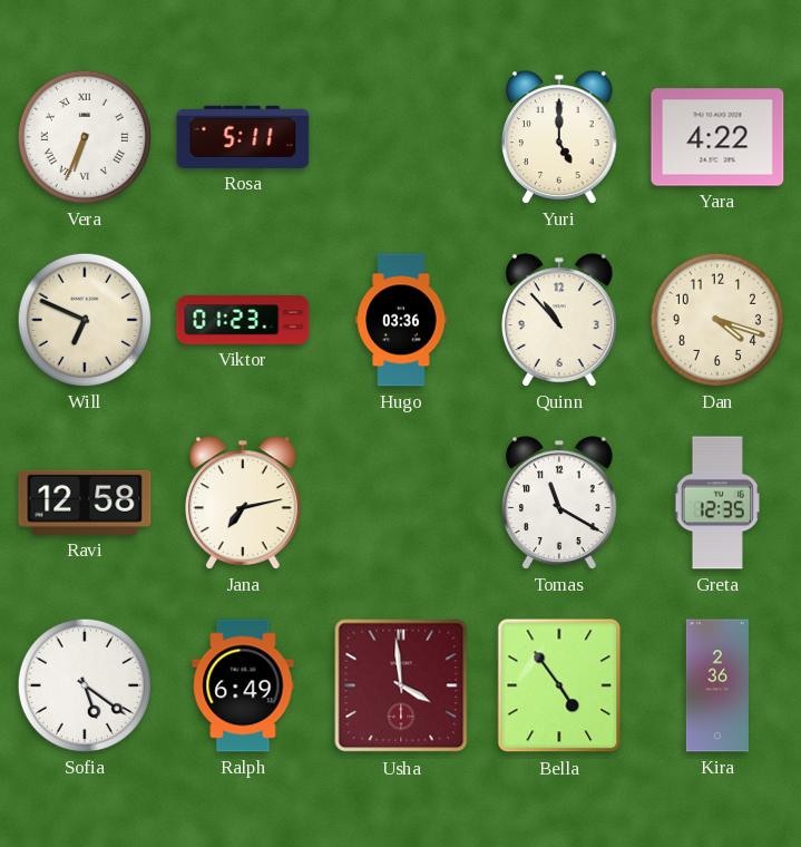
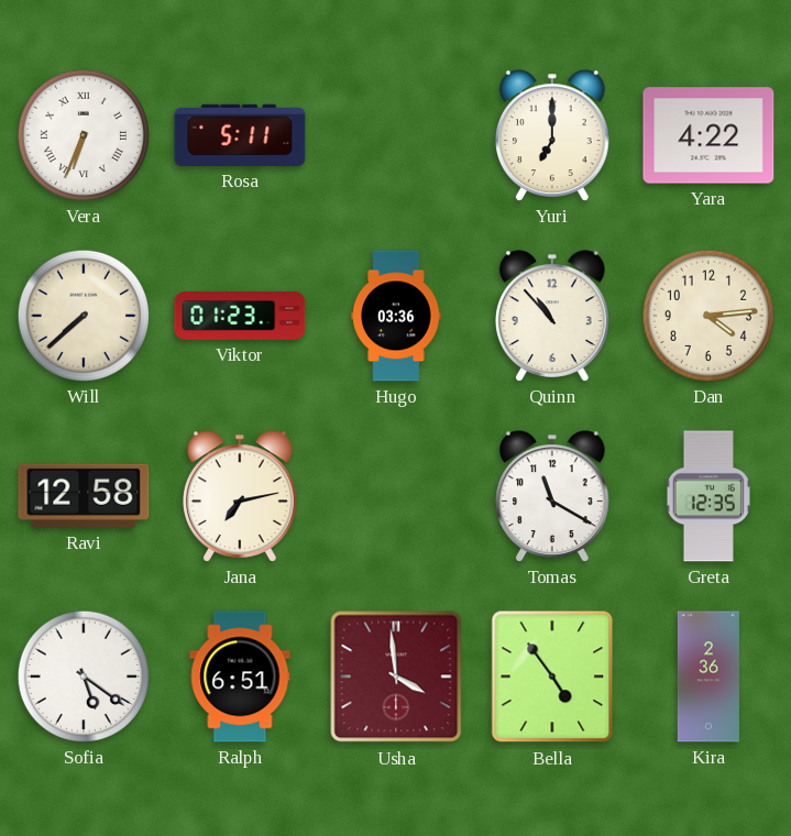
Yuri: 5:00 -> 7:00
Will: 6:49 -> 7:38
Dan: 4:18 -> 4:14
Ralph: 6:49 -> 6:51
